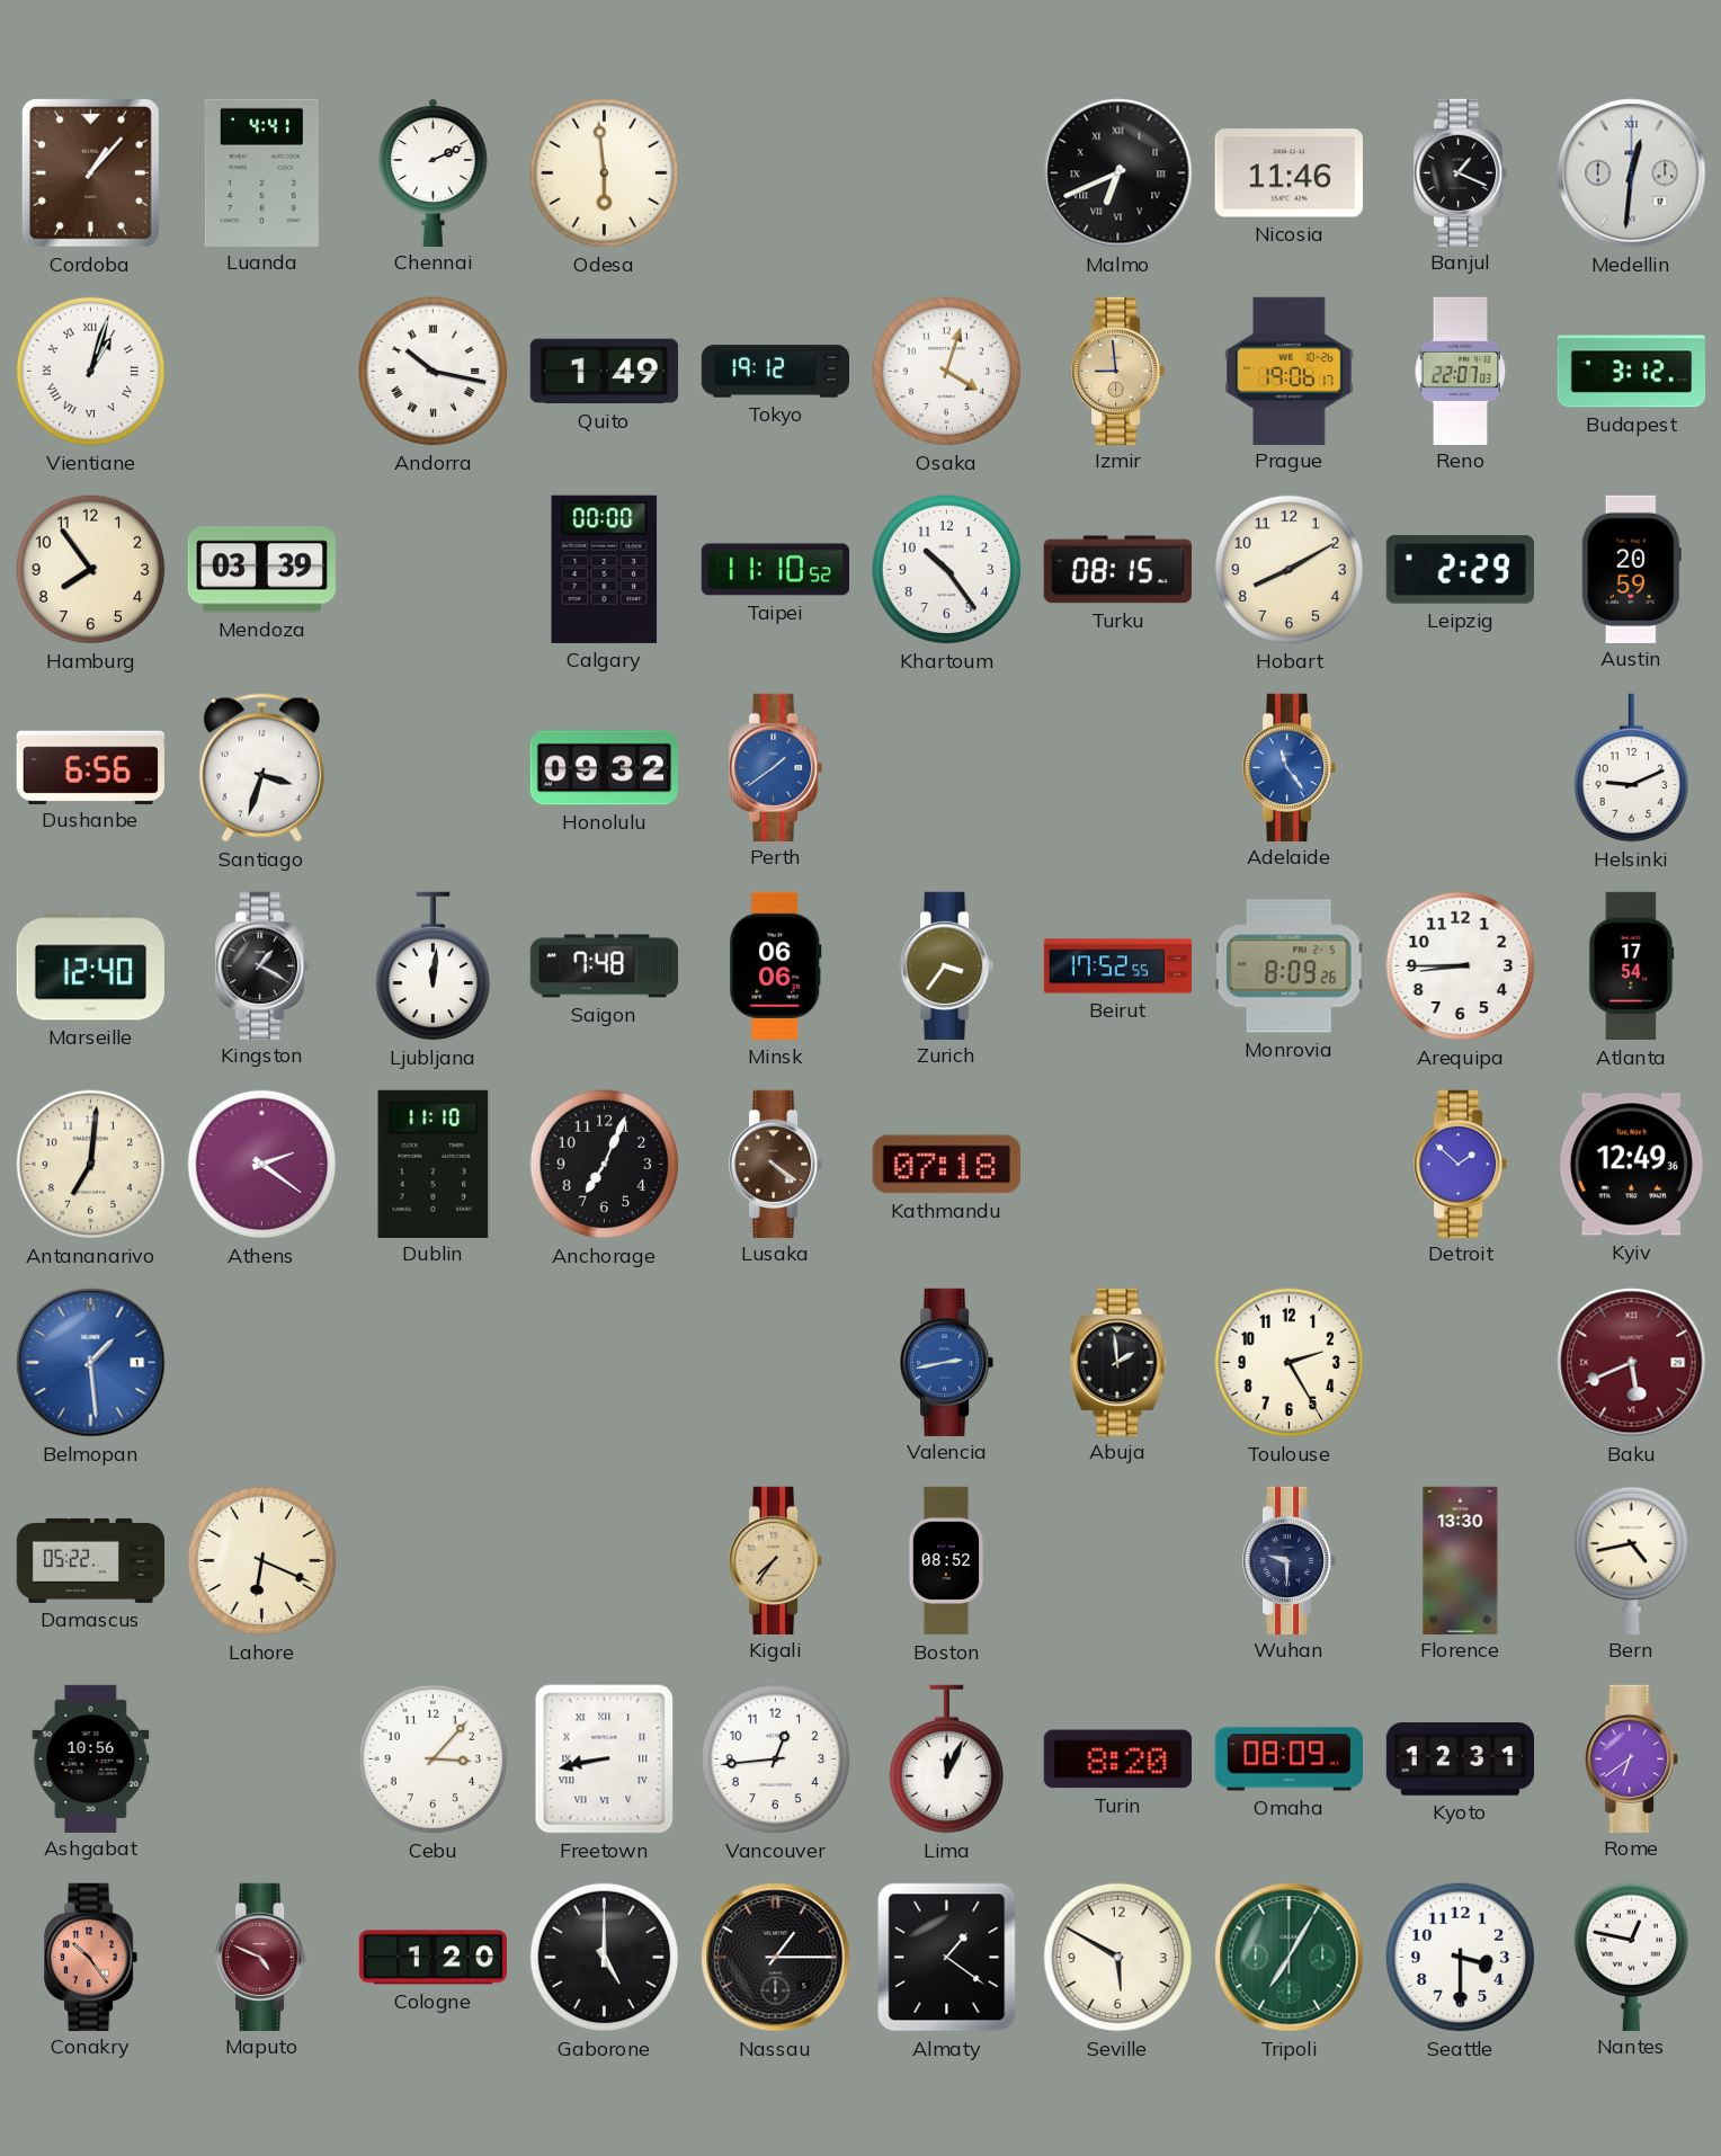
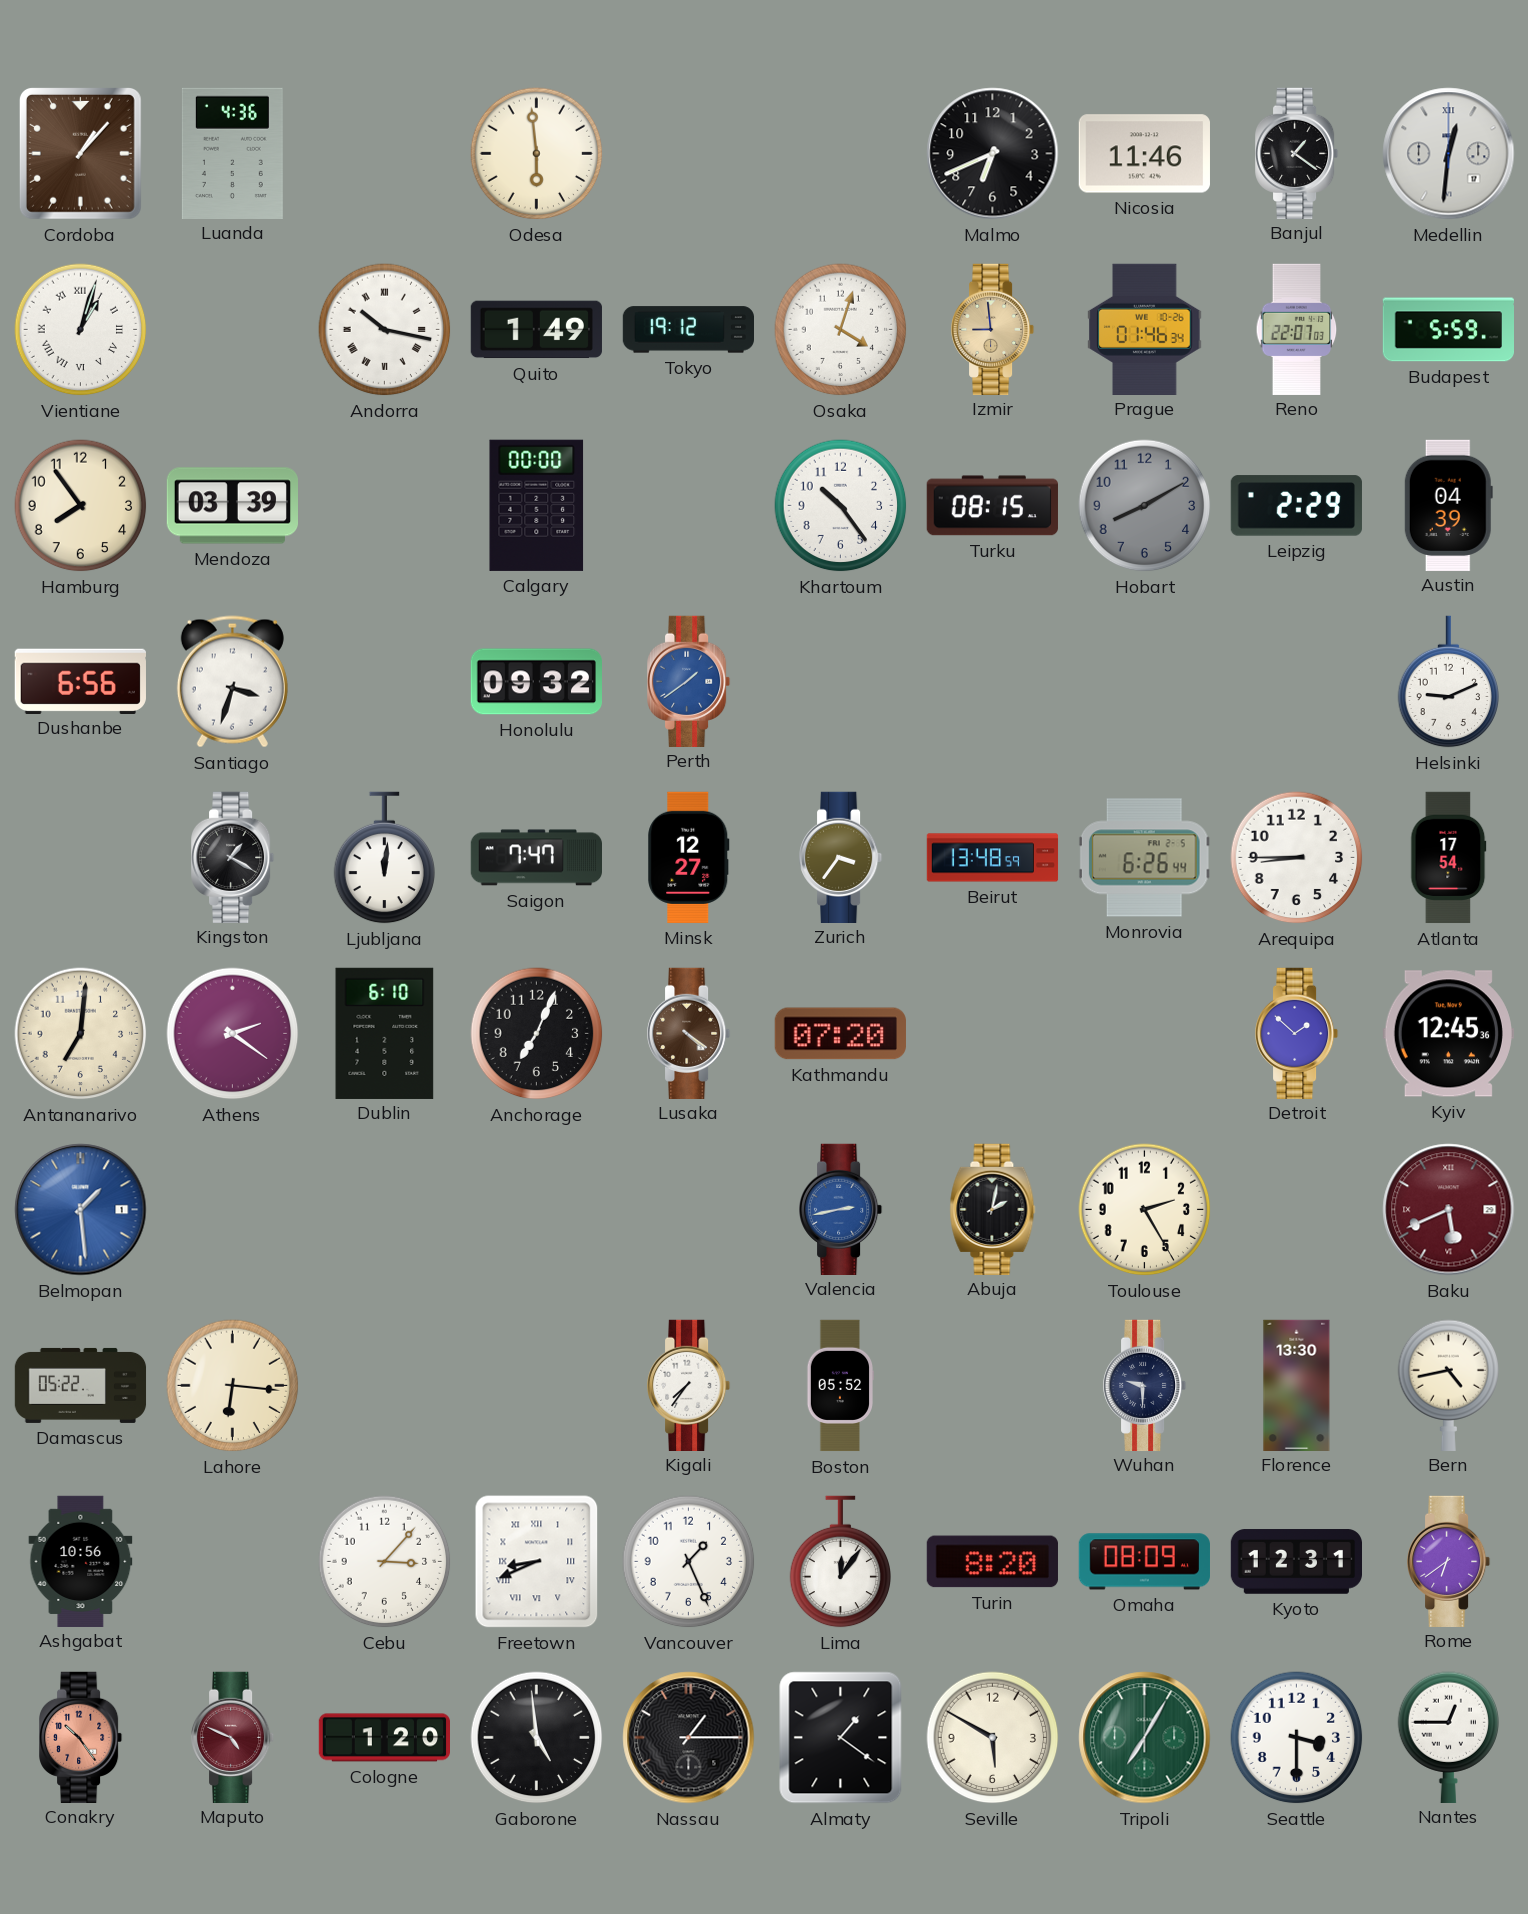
Luanda: 4:41 -> 4:36
Chennai: 2:11 -> none
Malmo numerals: Roman -> Arabic
Banjul: 1:19 -> 1:21
Prague: 19:06 -> 01:46
Budapest: 3:12 -> 5:59
Taipei: 11:10 -> none
Hobart dial: cream -> grey
Austin: 20:59 -> 04:39
Adelaide: 11:24 -> none
Marseille: 12:40 -> none
Saigon: 7:48 -> 7:47
Minsk: 06:06 -> 12:27
Beirut: 17:52 -> 13:48
Monrovia: 8:09 -> 6:26
Dublin: 11:10 -> 6:10
Kathmandu: 07:18 -> 07:20
Kyiv: 12:49 -> 12:45
Abuja: 1:59 -> 2:02
Lahore: 6:19 -> 6:16
Kigali dial: champagne -> white
Boston: 08:52 -> 05:52
Freetown: 8:43 -> 8:41
Vancouver: 12:44 -> 1:26
Lima: 12:04 -> 12:06
Gaborone: 5:00 -> 4:59
Nantes: 12:47 -> 12:45
